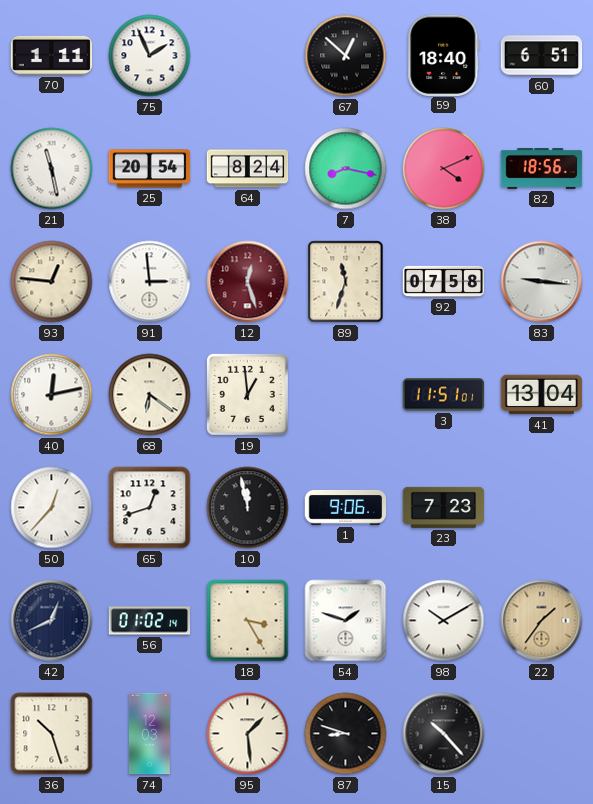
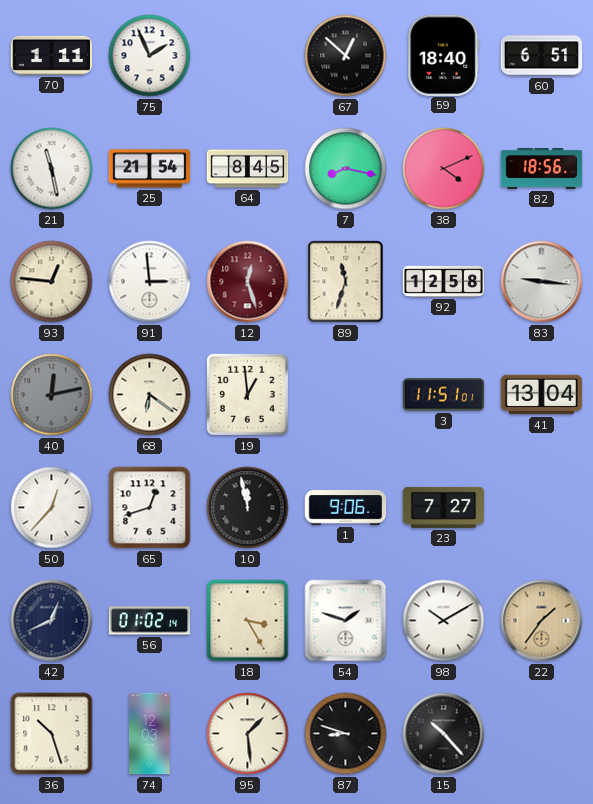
25: 20:54 -> 21:54
64: 8:24 -> 8:45
92: 07:58 -> 12:58
40 dial: white -> grey
23: 7:23 -> 7:27
